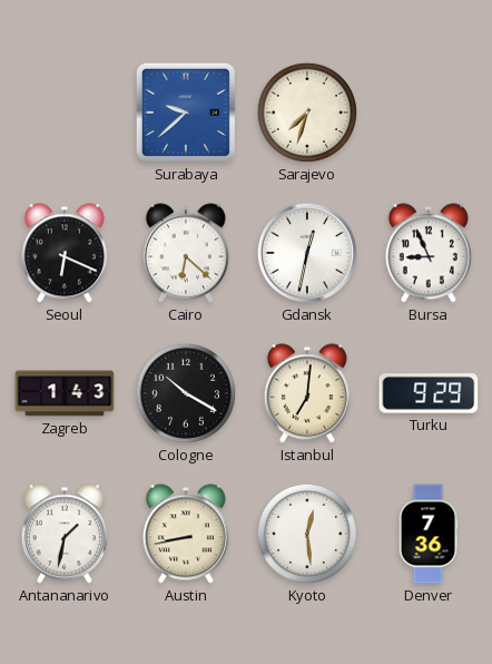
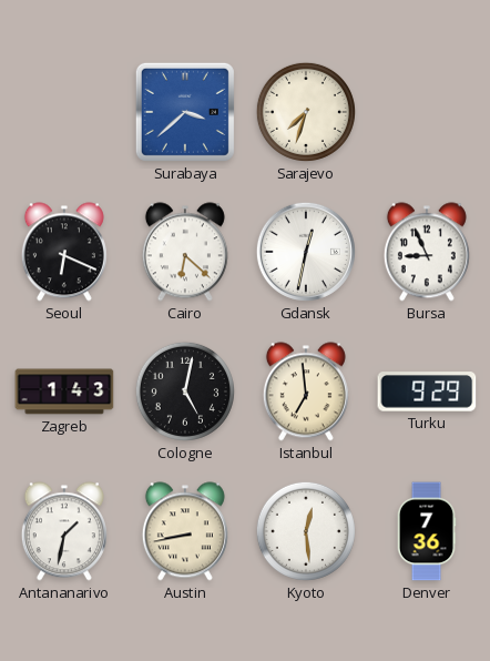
Surabaya: 9:38 -> 3:38
Cologne: 10:20 -> 5:02
Istanbul: 7:01 -> 6:59
